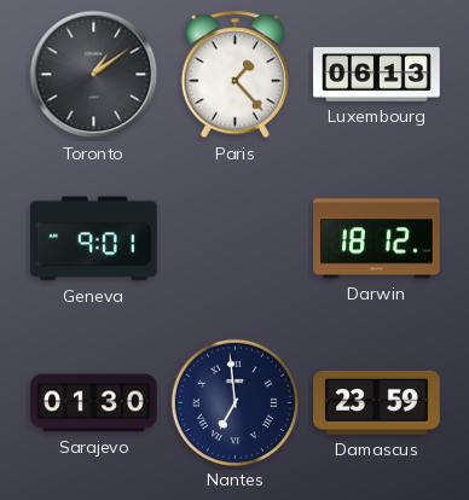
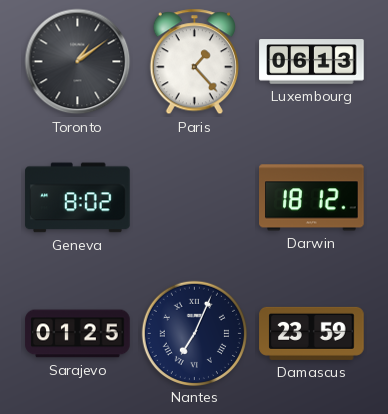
Geneva: 9:01 -> 8:02
Sarajevo: 01:30 -> 01:25
Nantes: 6:59 -> 7:04
